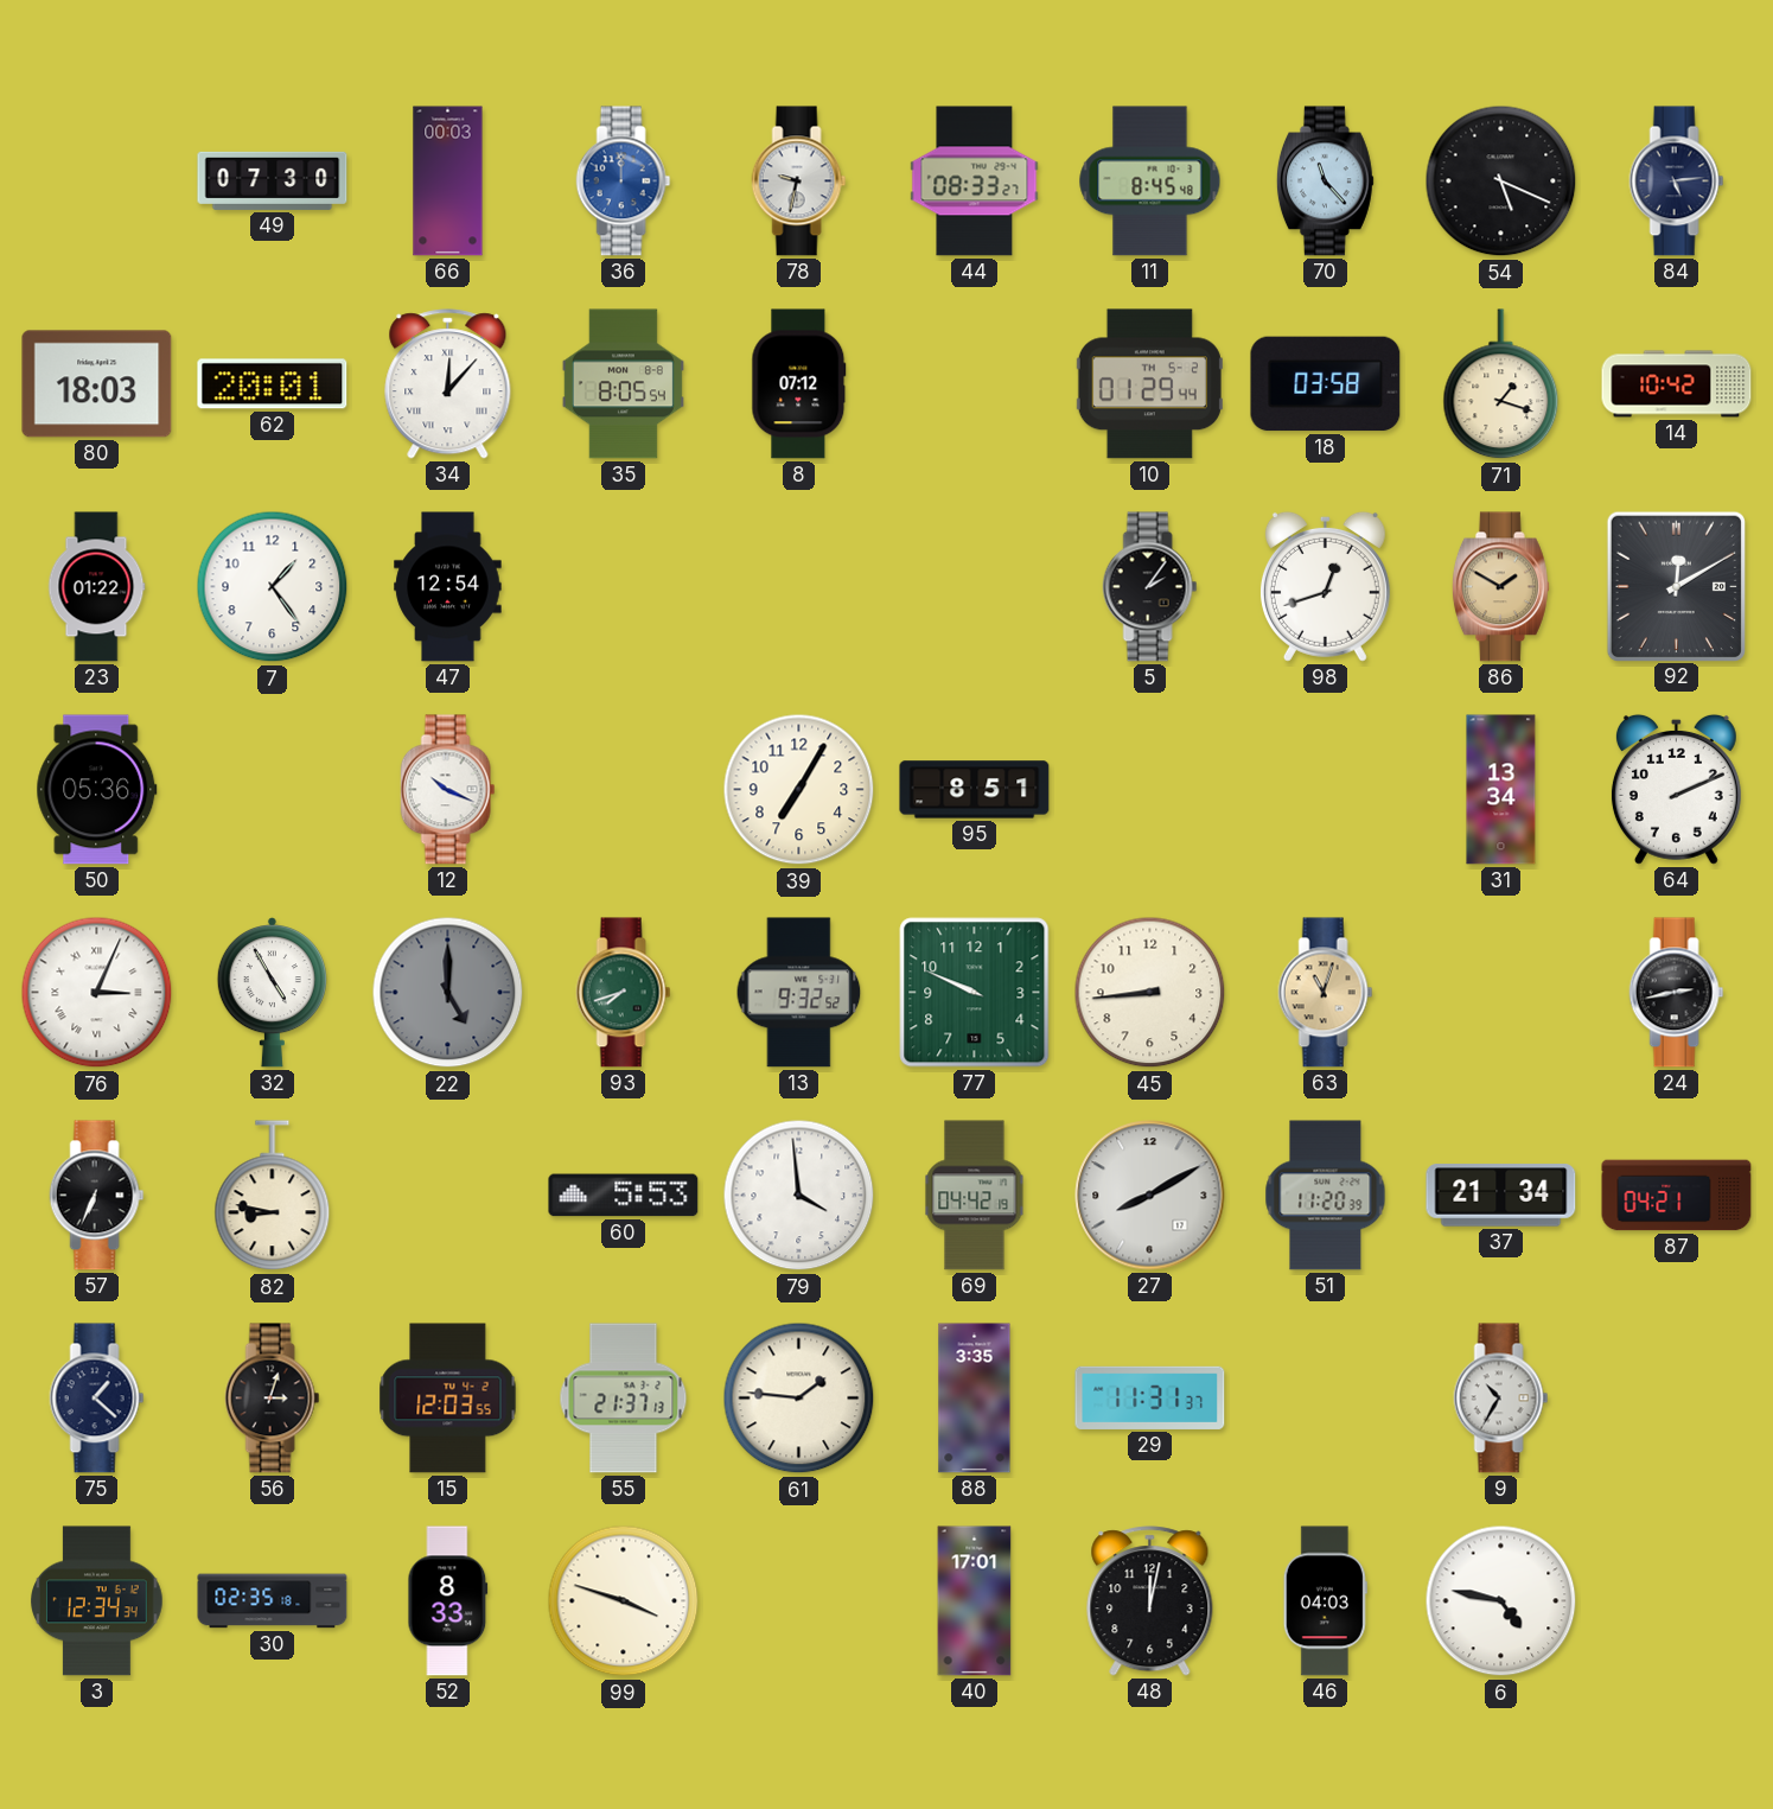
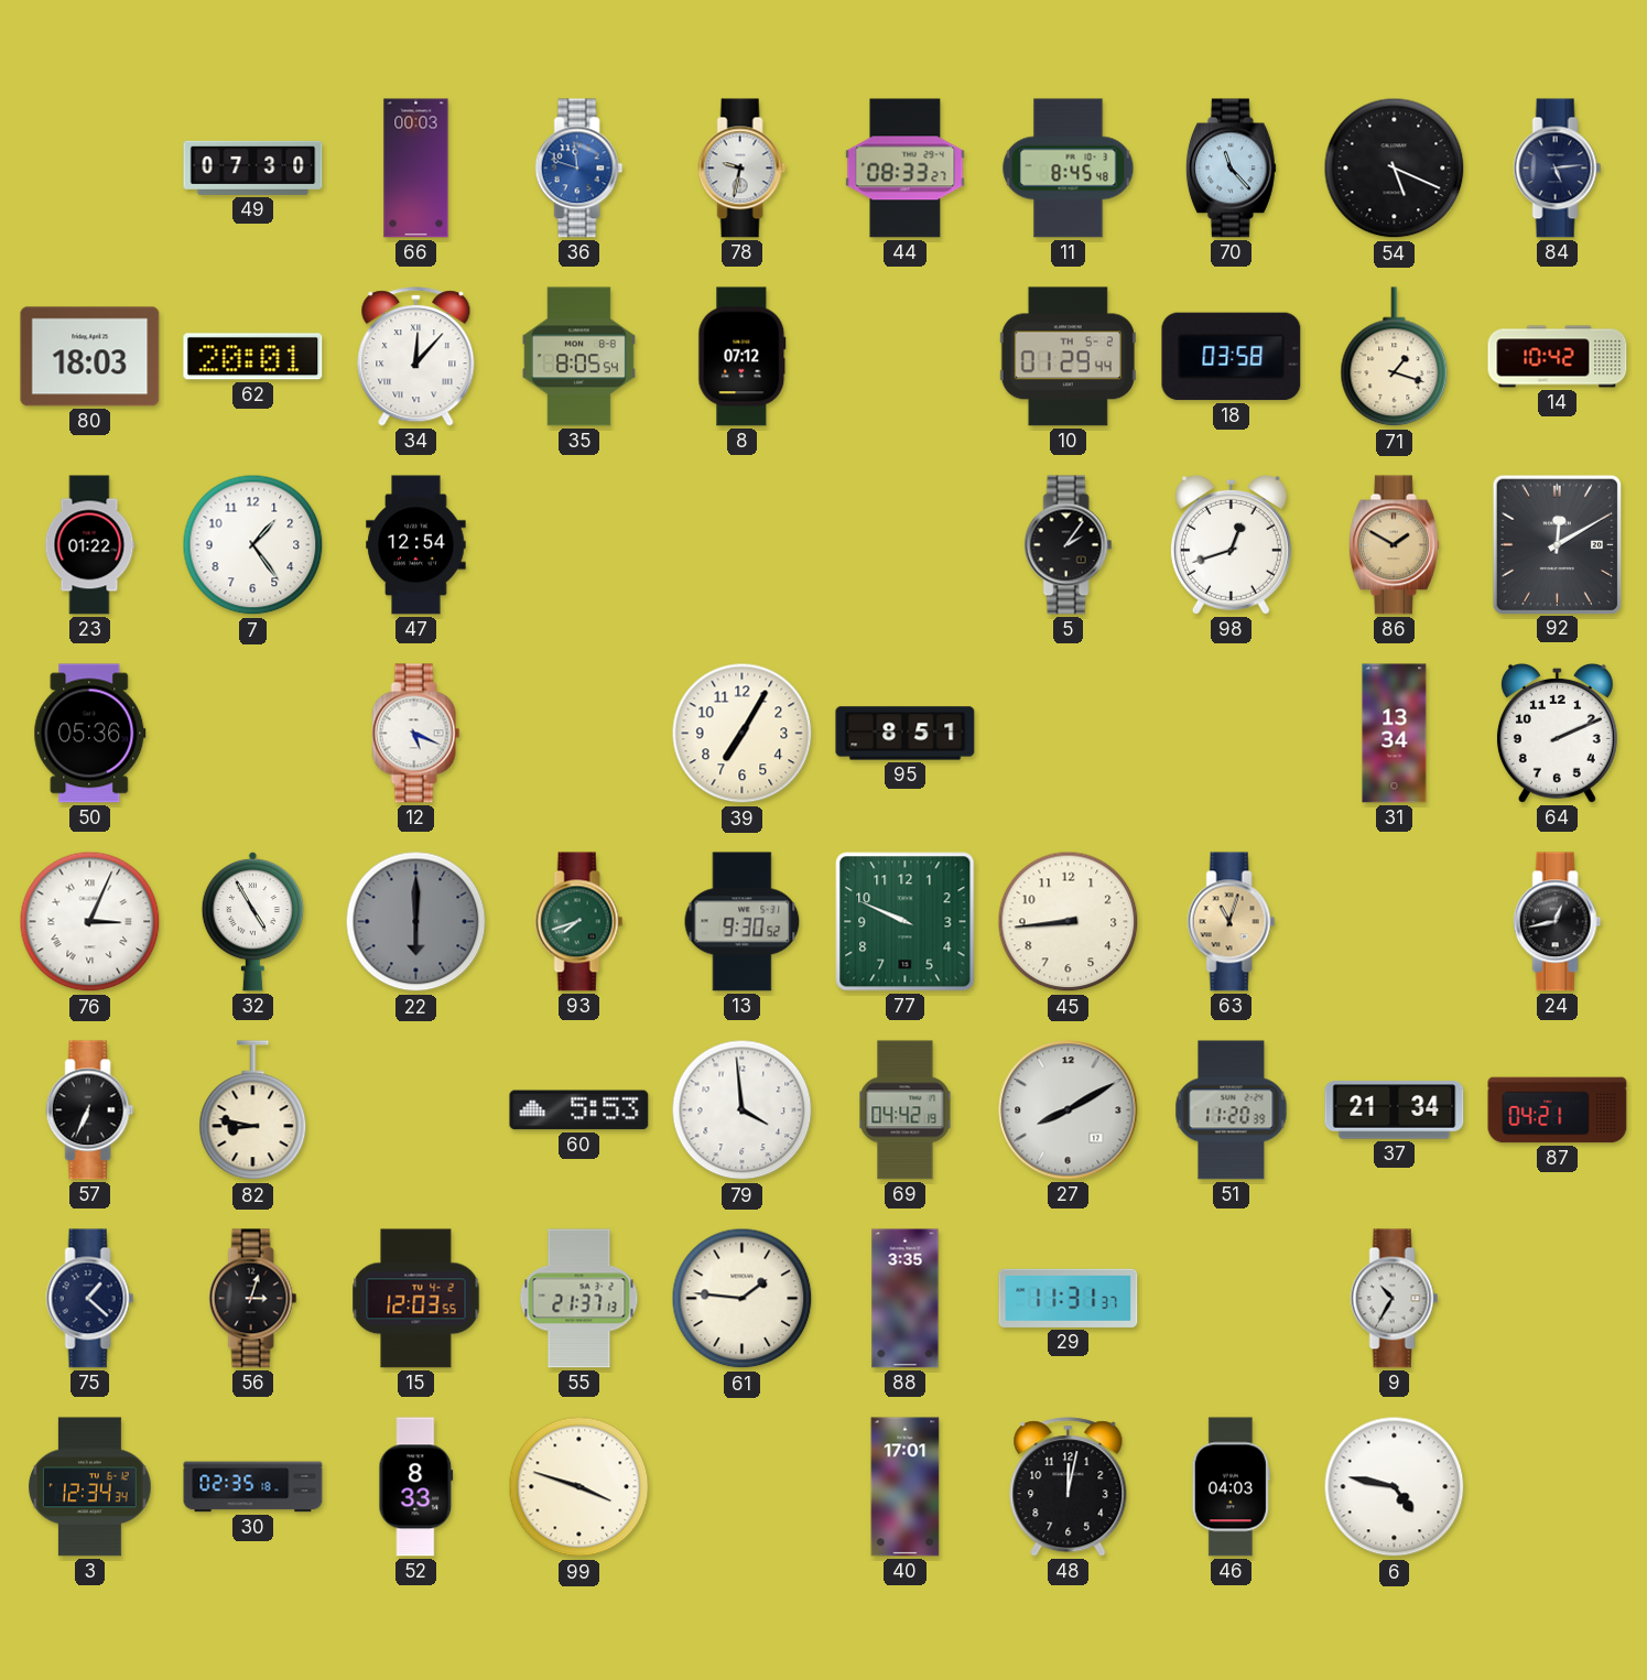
36: 12:00 -> 11:48
12: 10:19 -> 5:19
22: 5:00 -> 6:00
13: 9:32 -> 9:30
24: 2:43 -> 12:43
